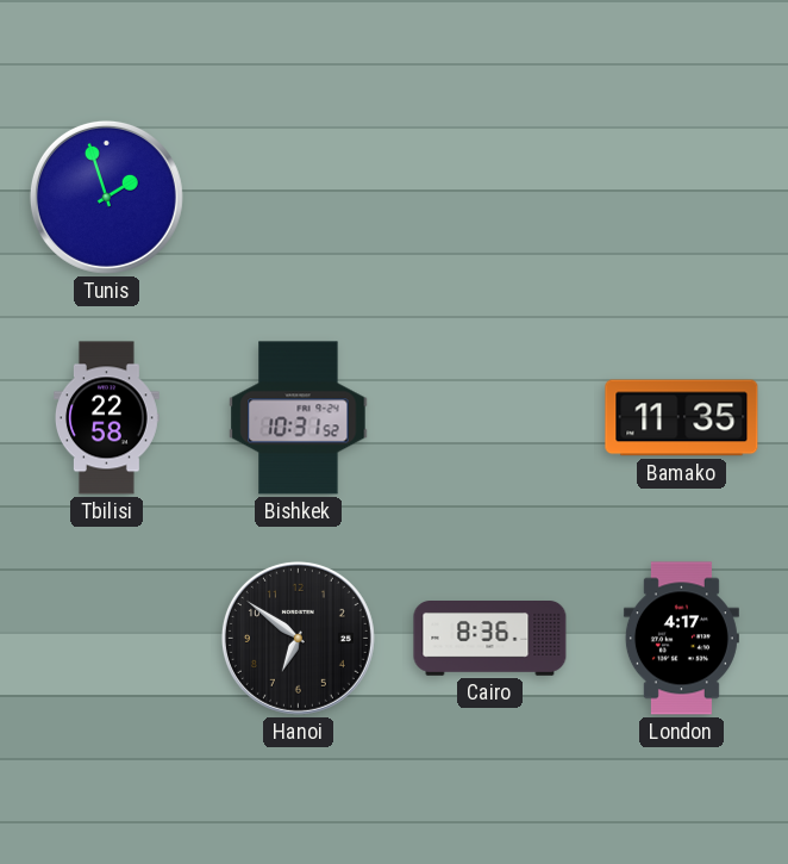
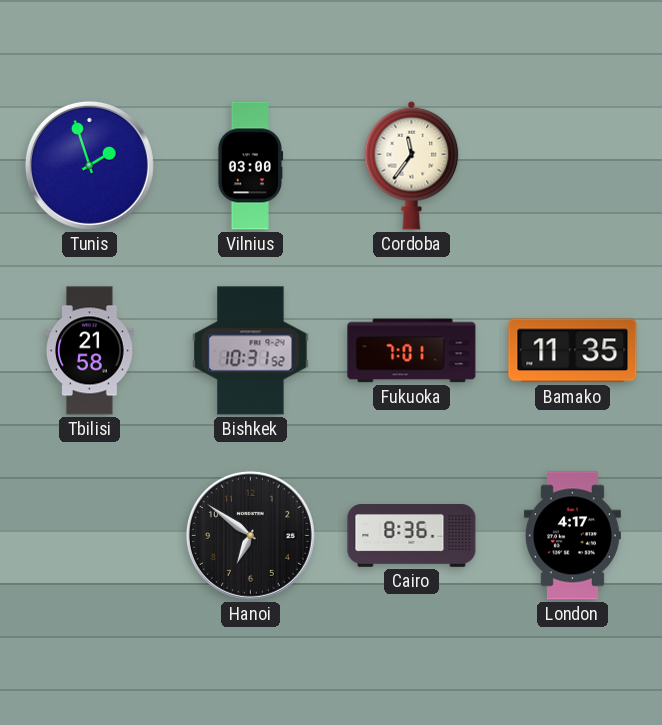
Vilnius: none -> 03:00
Cordoba: none -> 11:36
Tbilisi: 22:58 -> 21:58
Fukuoka: none -> 7:01
